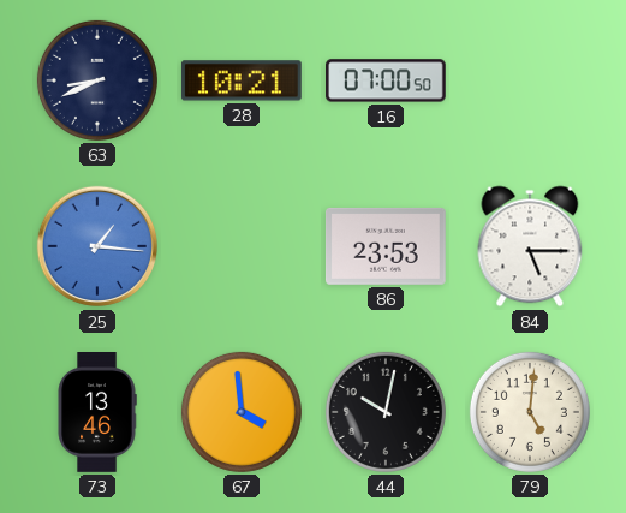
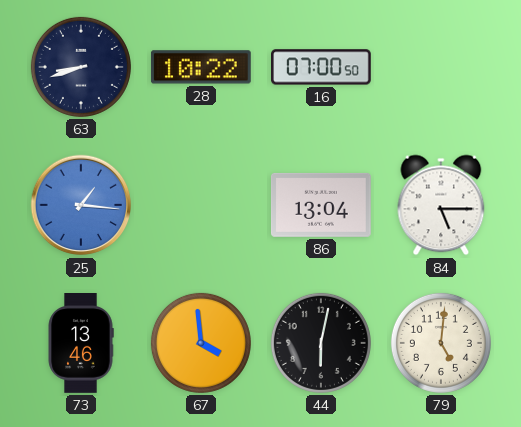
63: 8:41 -> 8:42
28: 10:21 -> 10:22
86: 23:53 -> 13:04
44: 10:02 -> 6:02
